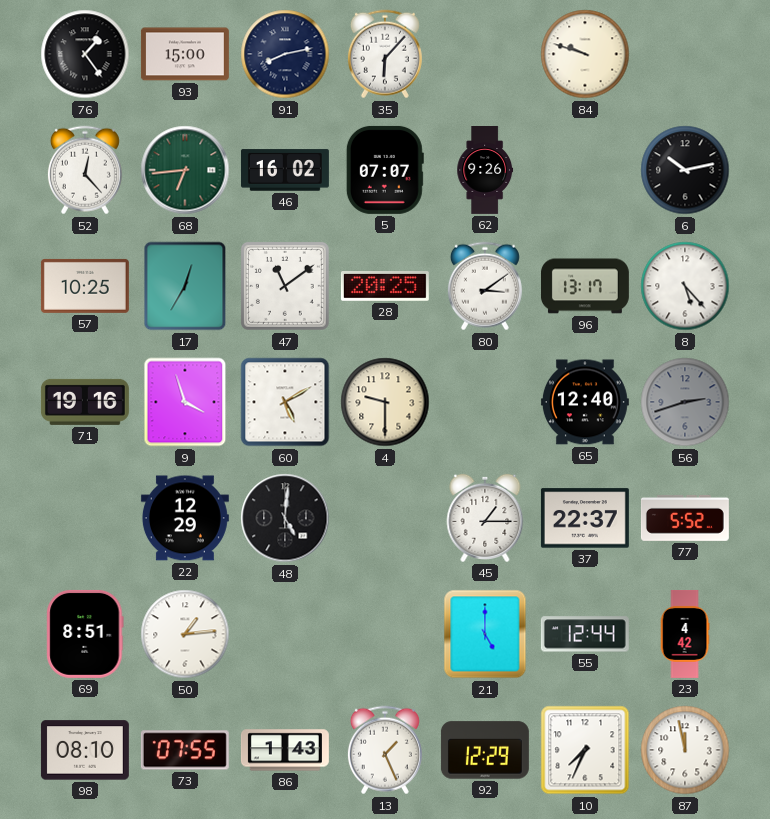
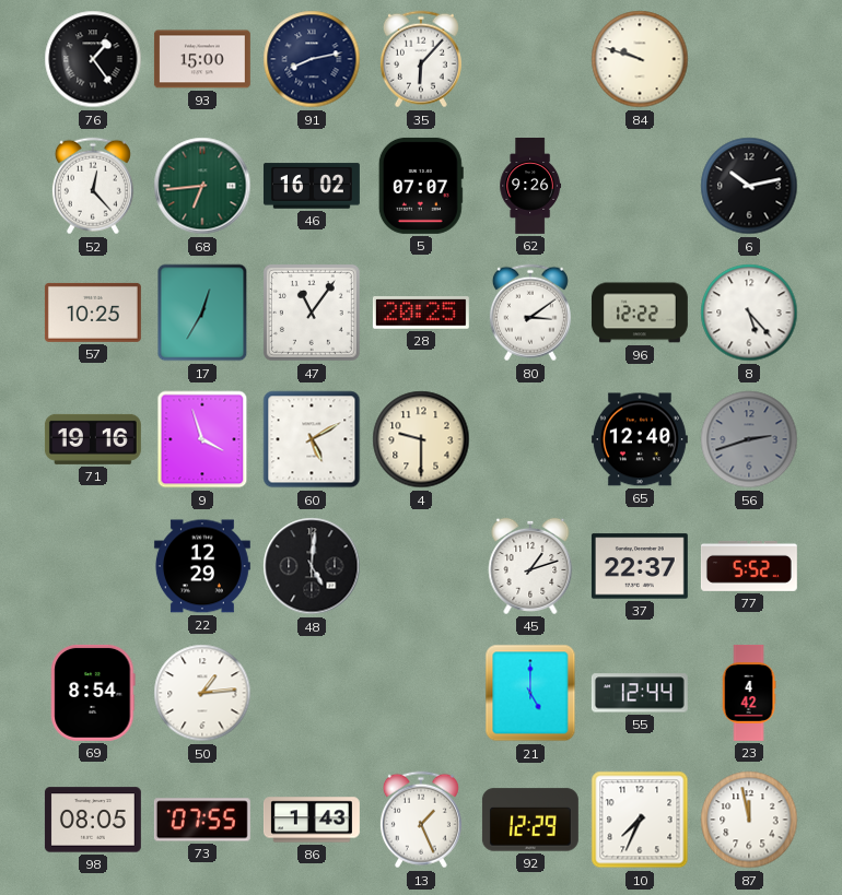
47: 11:09 -> 11:06
96: 13:17 -> 12:22
45: 1:15 -> 1:12
69: 8:51 -> 8:54
98: 08:10 -> 08:05
